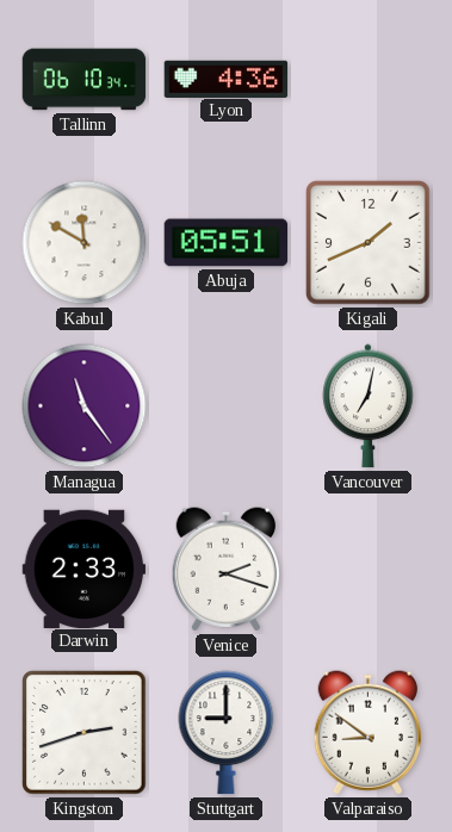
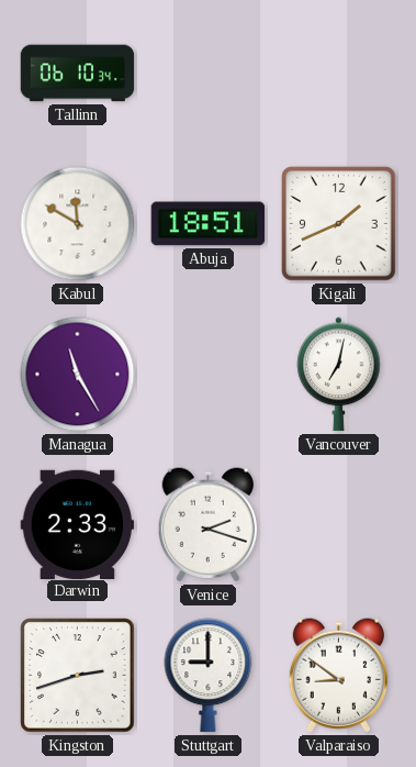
Lyon: 4:36 -> none
Abuja: 05:51 -> 18:51
Managua: 11:24 -> 11:25
